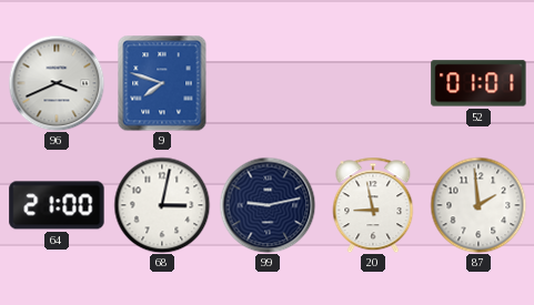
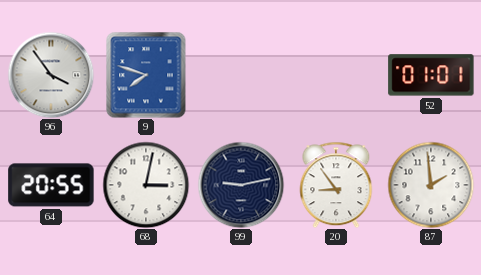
96: 3:41 -> 3:54
64: 21:00 -> 20:55
20: 8:58 -> 8:54
